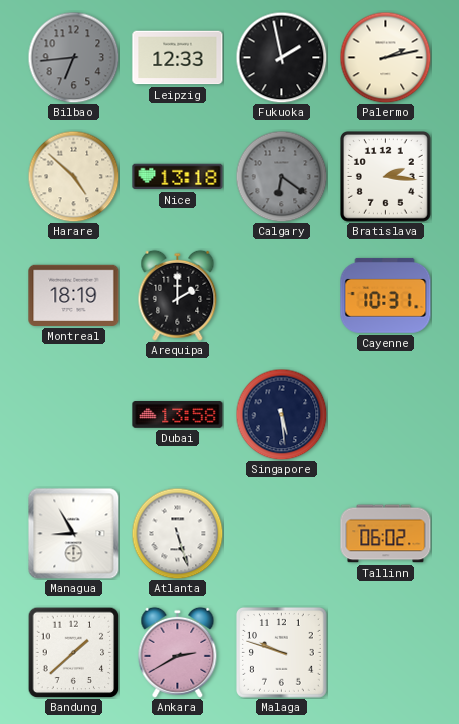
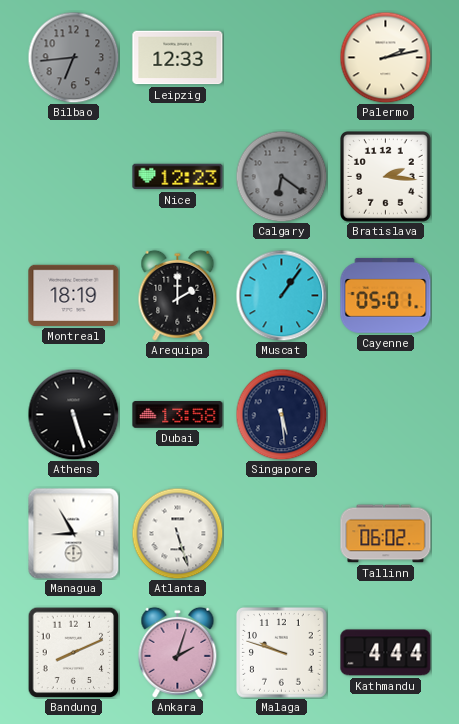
Fukuoka: 1:58 -> none
Harare: 4:52 -> none
Nice: 13:18 -> 12:23
Muscat: none -> 1:06
Cayenne: 10:31 -> 05:01
Athens: none -> 5:27
Bandung: 1:38 -> 8:11
Ankara: 2:40 -> 2:03
Kathmandu: none -> 4:44
